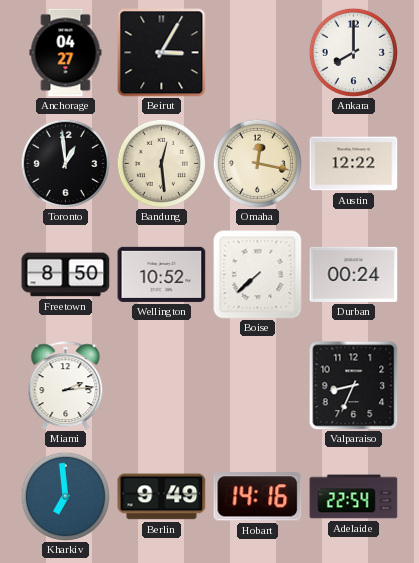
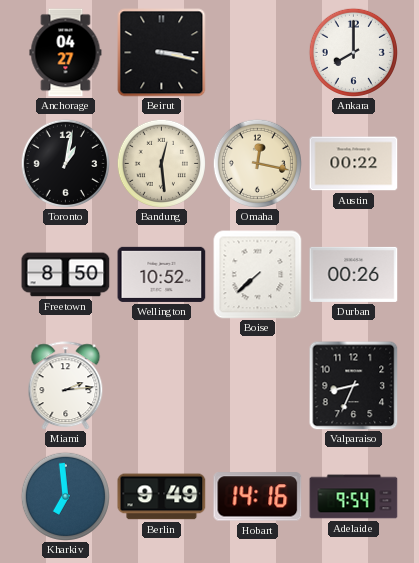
Beirut: 3:05 -> 3:17
Toronto: 12:59 -> 1:02
Austin: 12:22 -> 00:22
Durban: 00:24 -> 00:26
Adelaide: 22:54 -> 9:54
